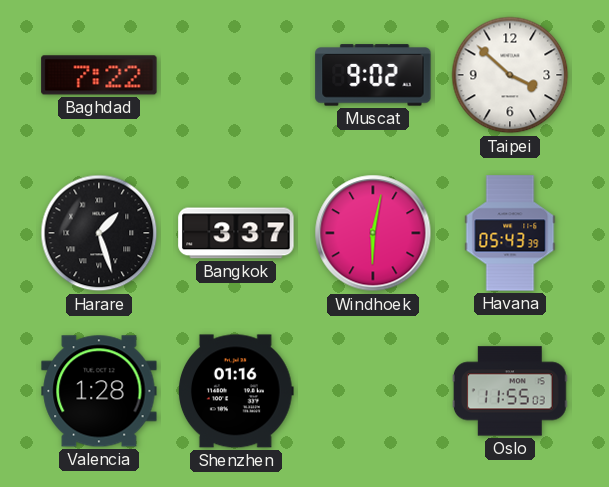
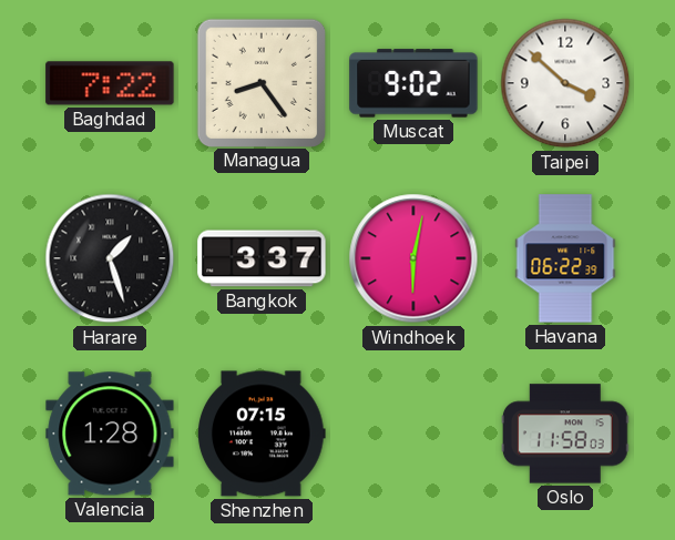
Managua: none -> 8:24
Havana: 05:43 -> 06:22
Shenzhen: 01:16 -> 07:15
Oslo: 11:55 -> 11:58
